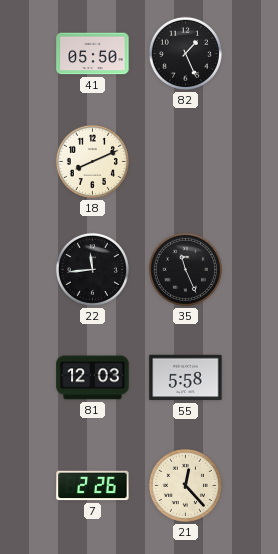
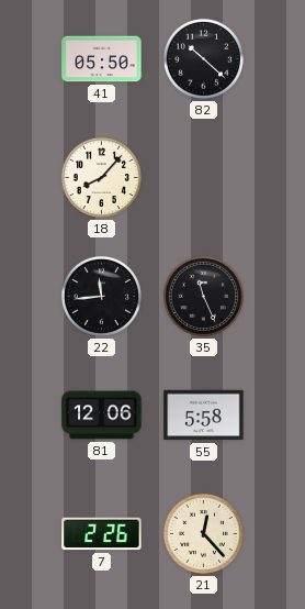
82: 1:26 -> 10:22
18: 8:11 -> 8:07
81: 12:03 -> 12:06
